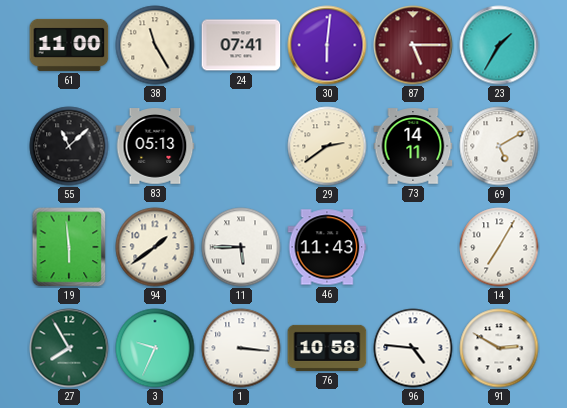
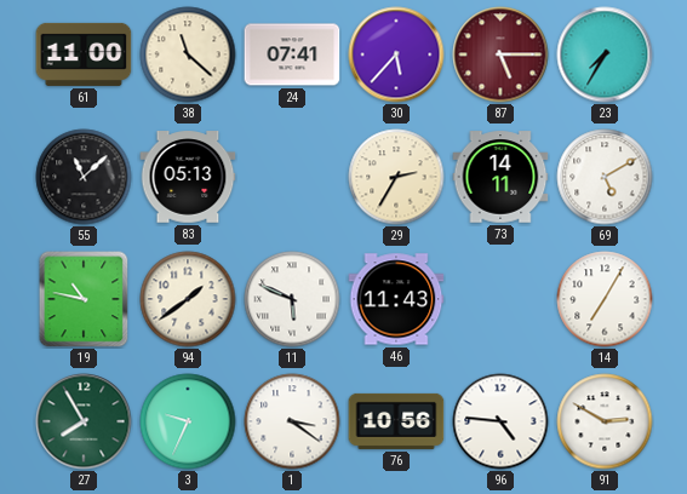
38: 11:25 -> 11:22
30: 6:01 -> 5:37
23: 1:35 -> 7:35
29: 2:39 -> 2:35
19: 5:59 -> 10:47
11: 5:45 -> 5:49
1: 3:16 -> 3:21
76: 10:58 -> 10:56
